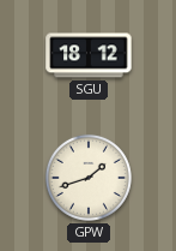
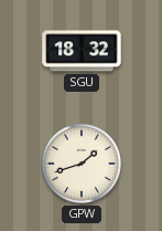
SGU: 18:12 -> 18:32
